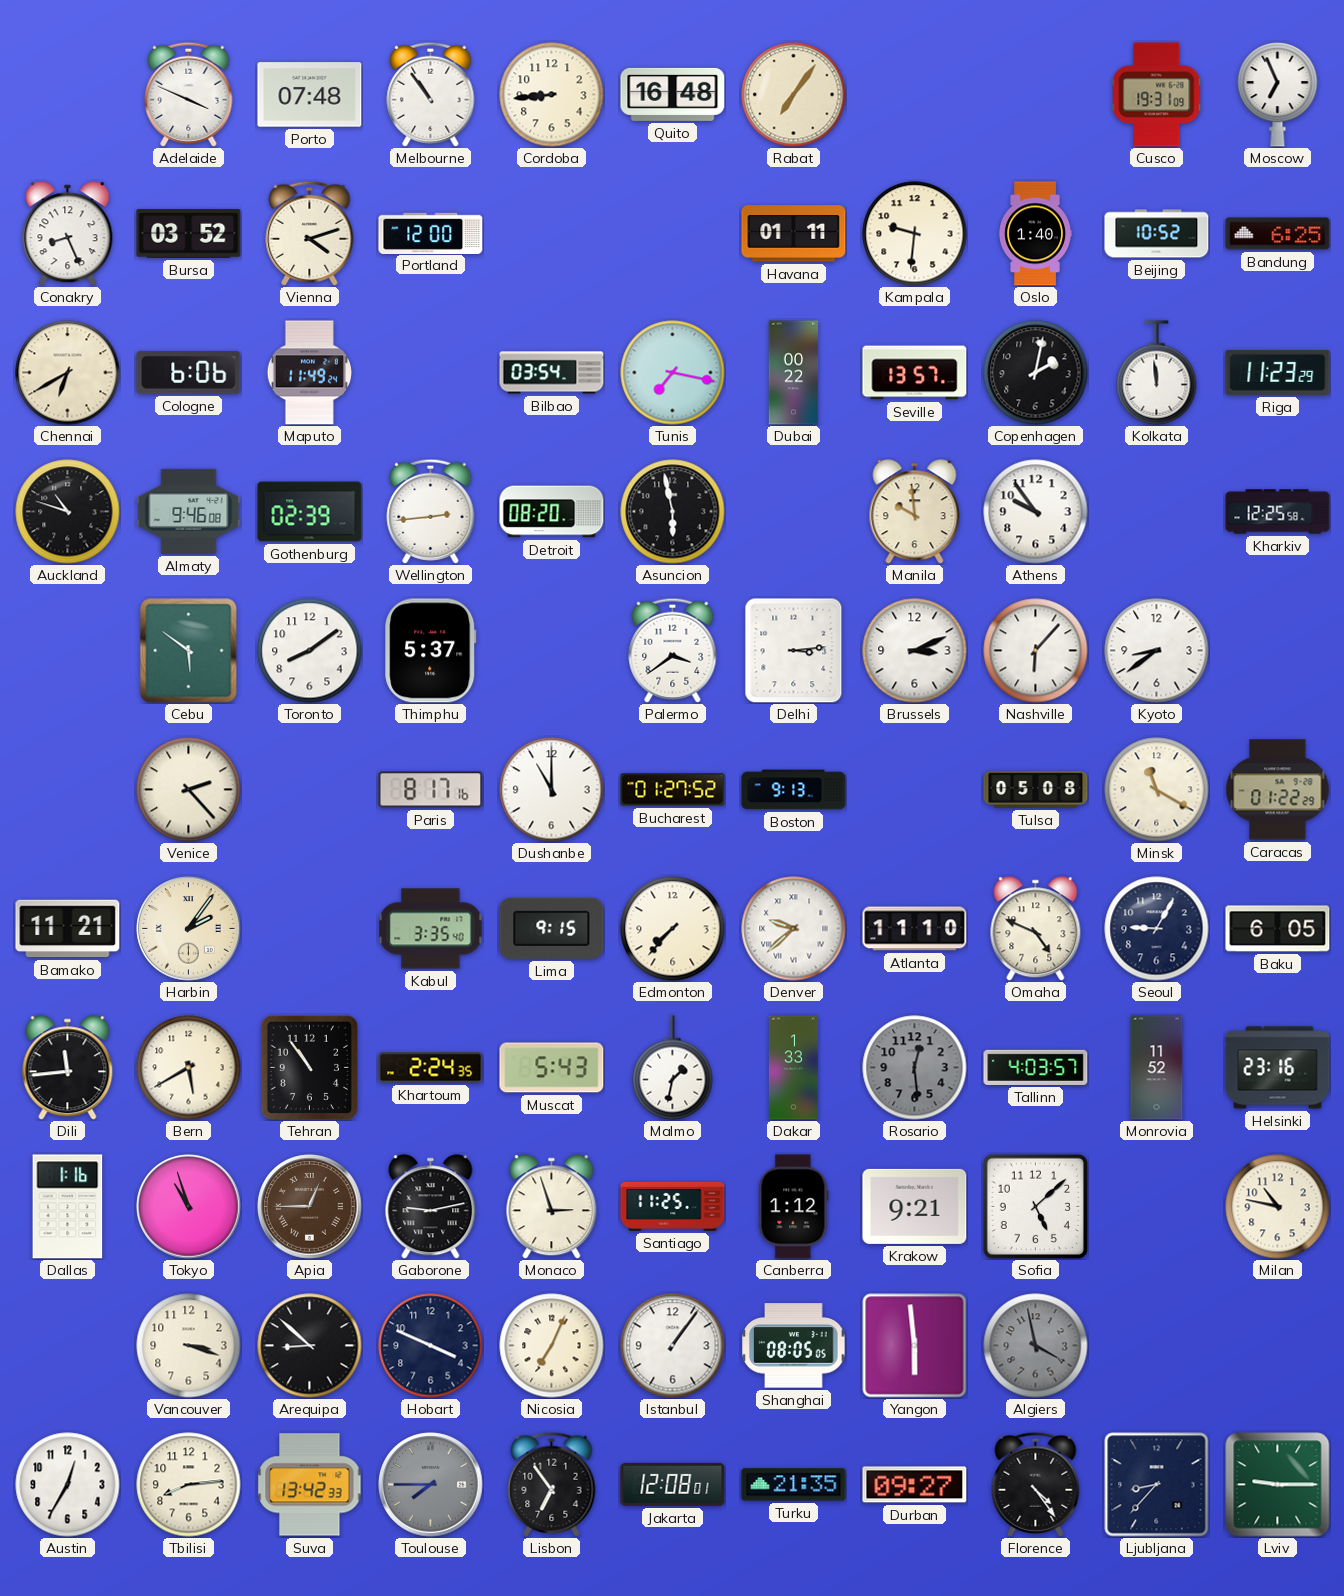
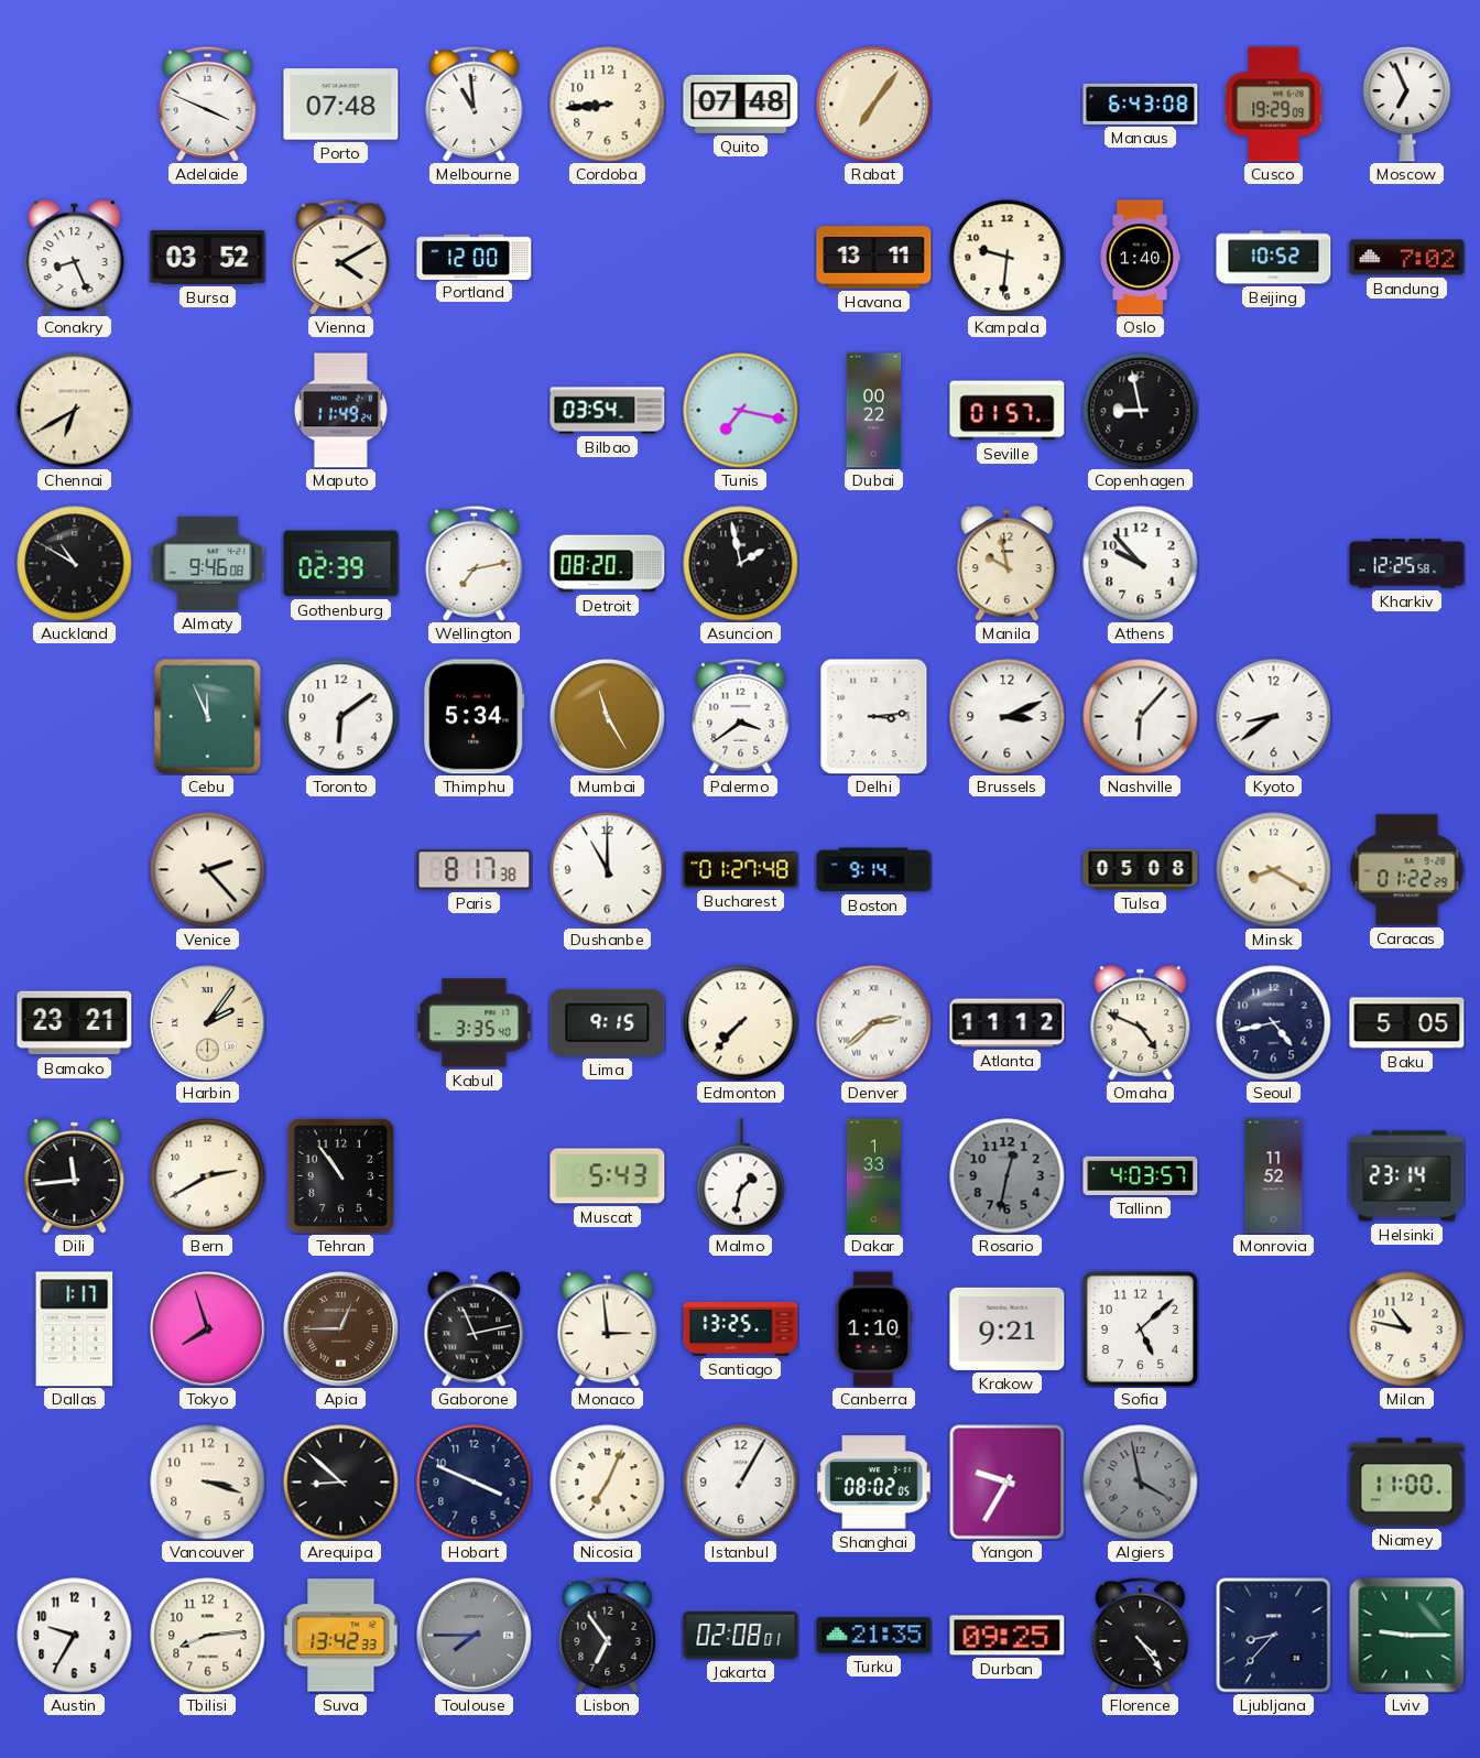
Melbourne: 10:54 -> 10:59
Quito: 16:48 -> 07:48
Manaus: none -> 6:43
Cusco: 19:31 -> 19:29
Vienna: 4:12 -> 4:10
Havana: 01:11 -> 13:11
Bandung: 6:25 -> 7:02
Cologne: 6:06 -> none
Seville: 13:57 -> 01:57
Copenhagen: 2:02 -> 8:58
Kolkata: 11:59 -> none
Riga: 11:23 -> none
Auckland: 10:48 -> 10:50
Wellington: 2:44 -> 7:13
Asuncion: 5:58 -> 1:58
Manila: 9:59 -> 9:58
Athens: 9:54 -> 9:53
Cebu: 5:51 -> 11:56
Toronto: 8:09 -> 6:09
Thimphu: 5:37 -> 5:34
Mumbai: none -> 11:25
Paris: 8:17:16 -> 8:17:38
Bucharest: 01:27:52 -> 01:27:48
Boston: 9:13 -> 9:14
Minsk: 11:20 -> 8:20
Bamako: 11:21 -> 23:21
Denver: 9:38 -> 2:38
Atlanta: 11:10 -> 11:12
Seoul: 9:05 -> 4:43
Baku: 6:05 -> 5:05
Bern: 5:40 -> 2:40
Khartoum: 2:24 -> none
Rosario: 12:29 -> 12:32
Helsinki: 23:16 -> 23:14
Dallas: 1:16 -> 1:17
Tokyo: 10:57 -> 7:57
Gaborone: 9:13 -> 11:13
Monaco: 2:57 -> 2:59
Santiago: 11:25 -> 13:25
Canberra: 1:12 -> 1:10
Istanbul: 1:06 -> 1:05
Shanghai: 08:05 -> 08:02
Yangon: 5:59 -> 9:35
Niamey: none -> 11:00
Austin: 12:35 -> 9:35
Jakarta: 12:08 -> 02:08
Durban: 09:27 -> 09:25
